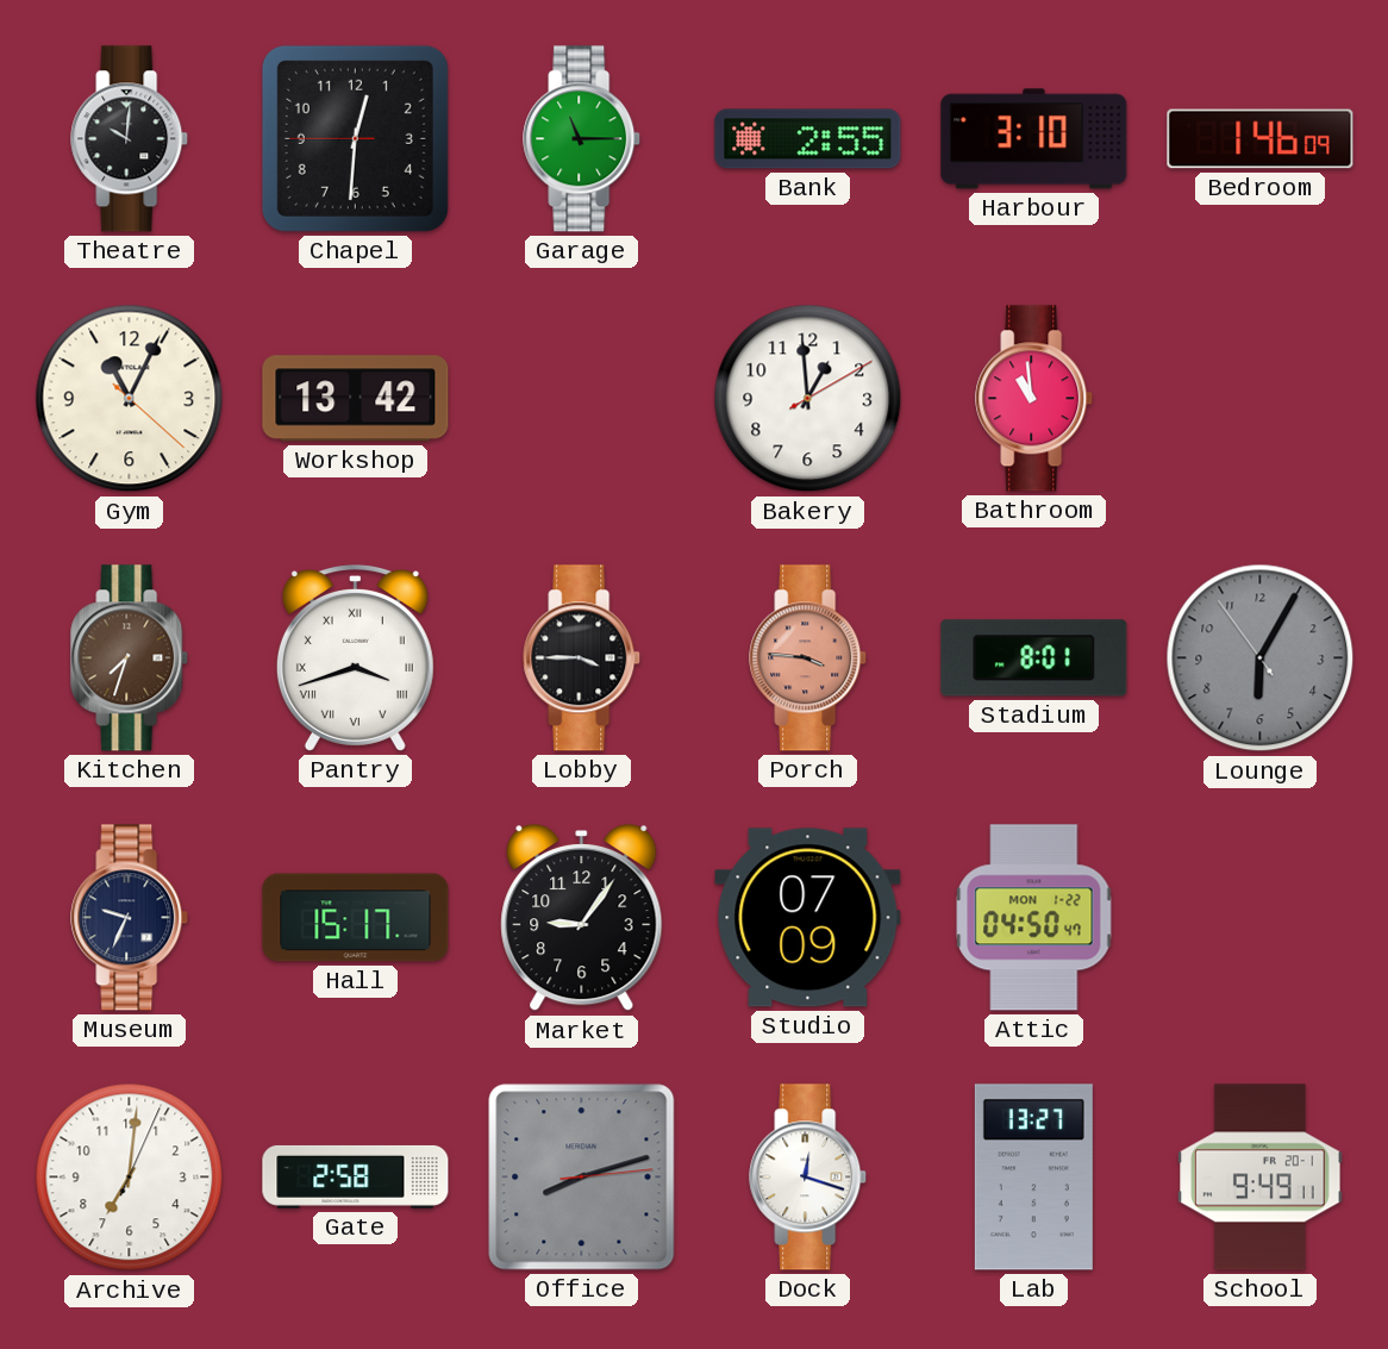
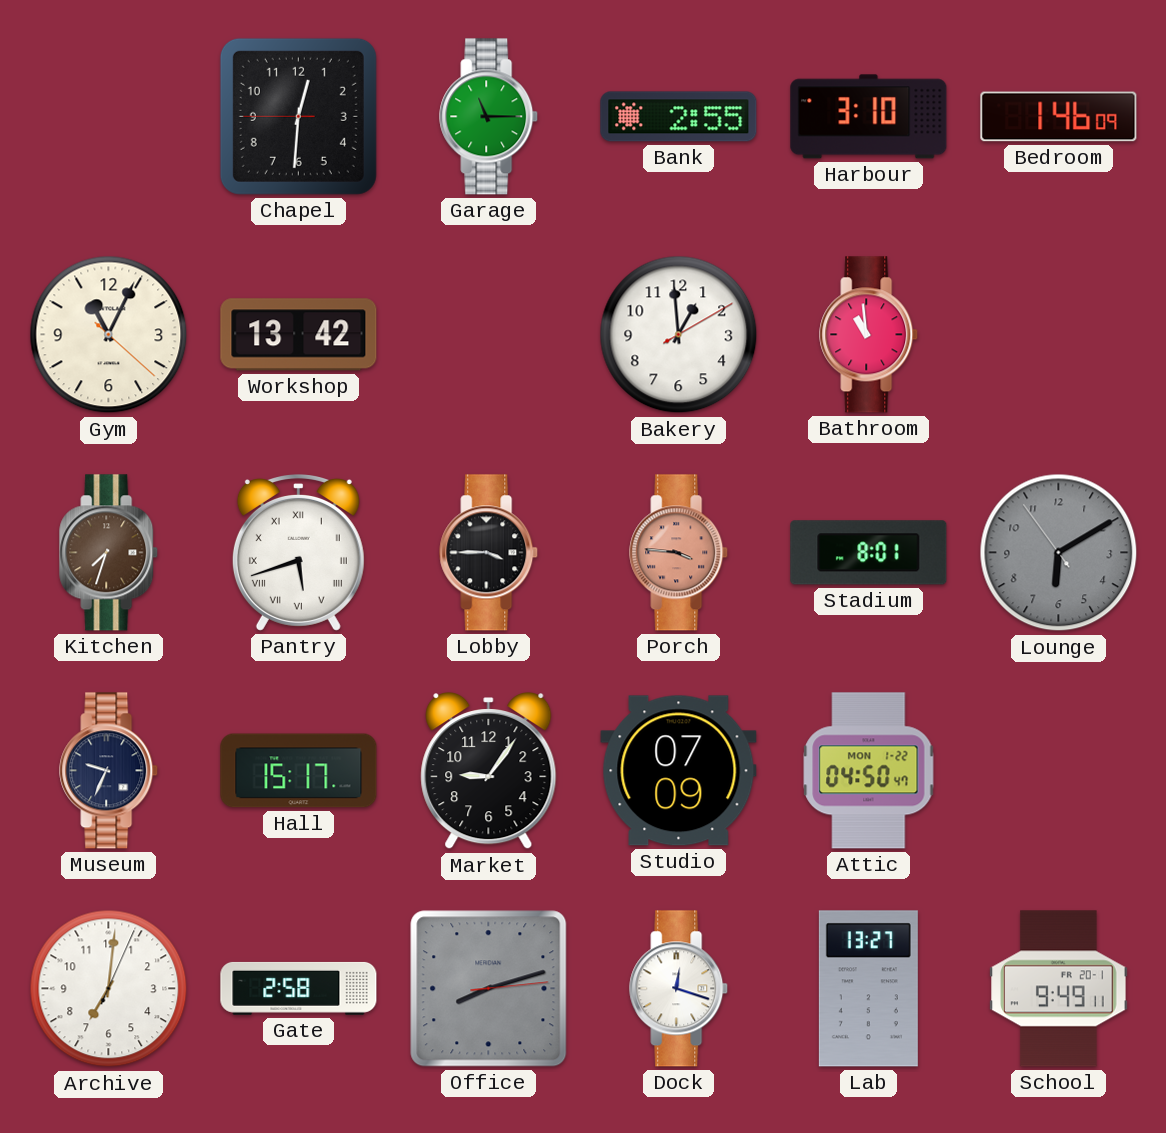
Theatre: 10:01 -> none
Pantry: 3:42 -> 5:42
Lounge: 6:04 -> 6:09
